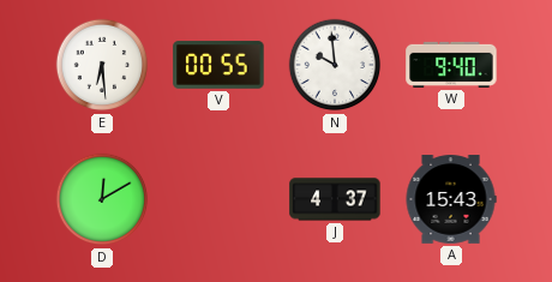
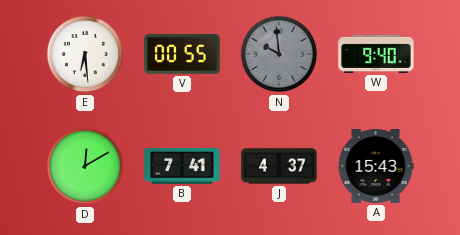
N dial: white -> grey
B: none -> 7:41
